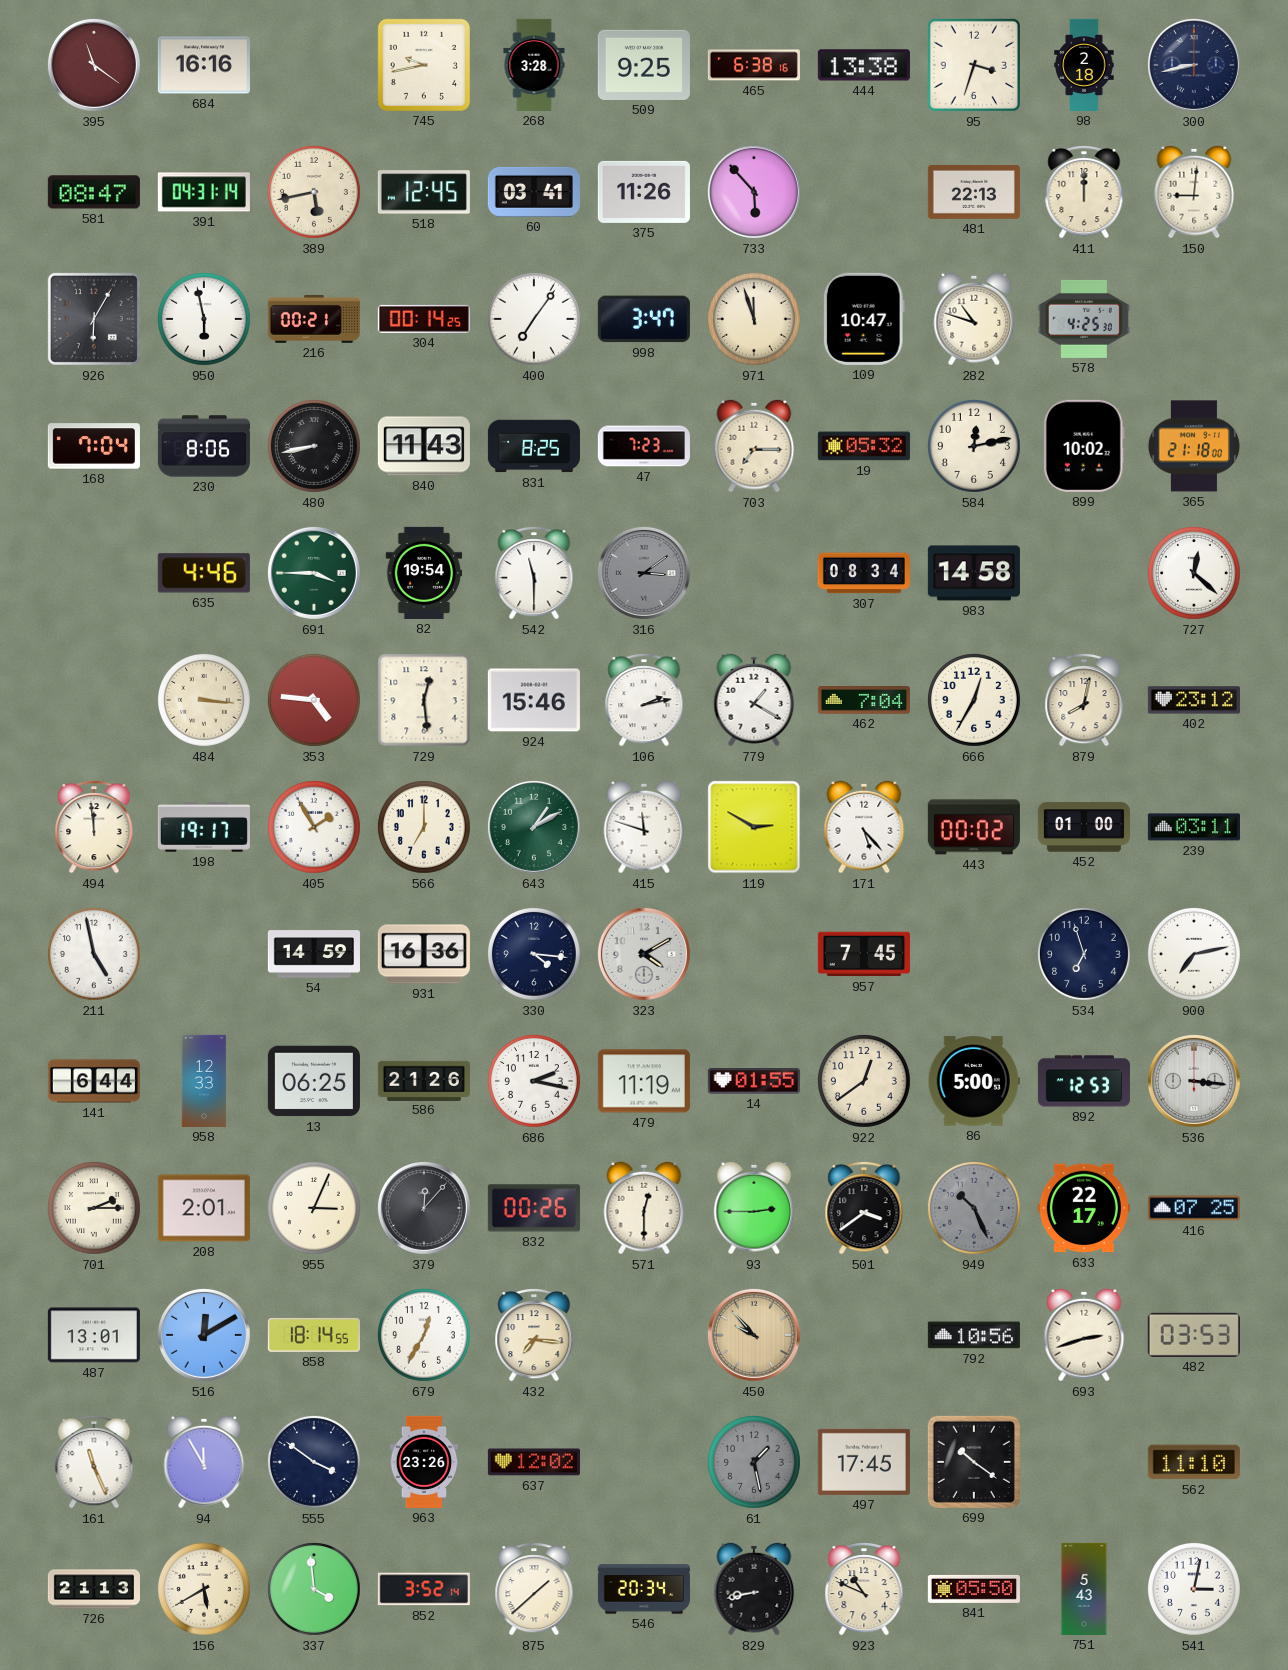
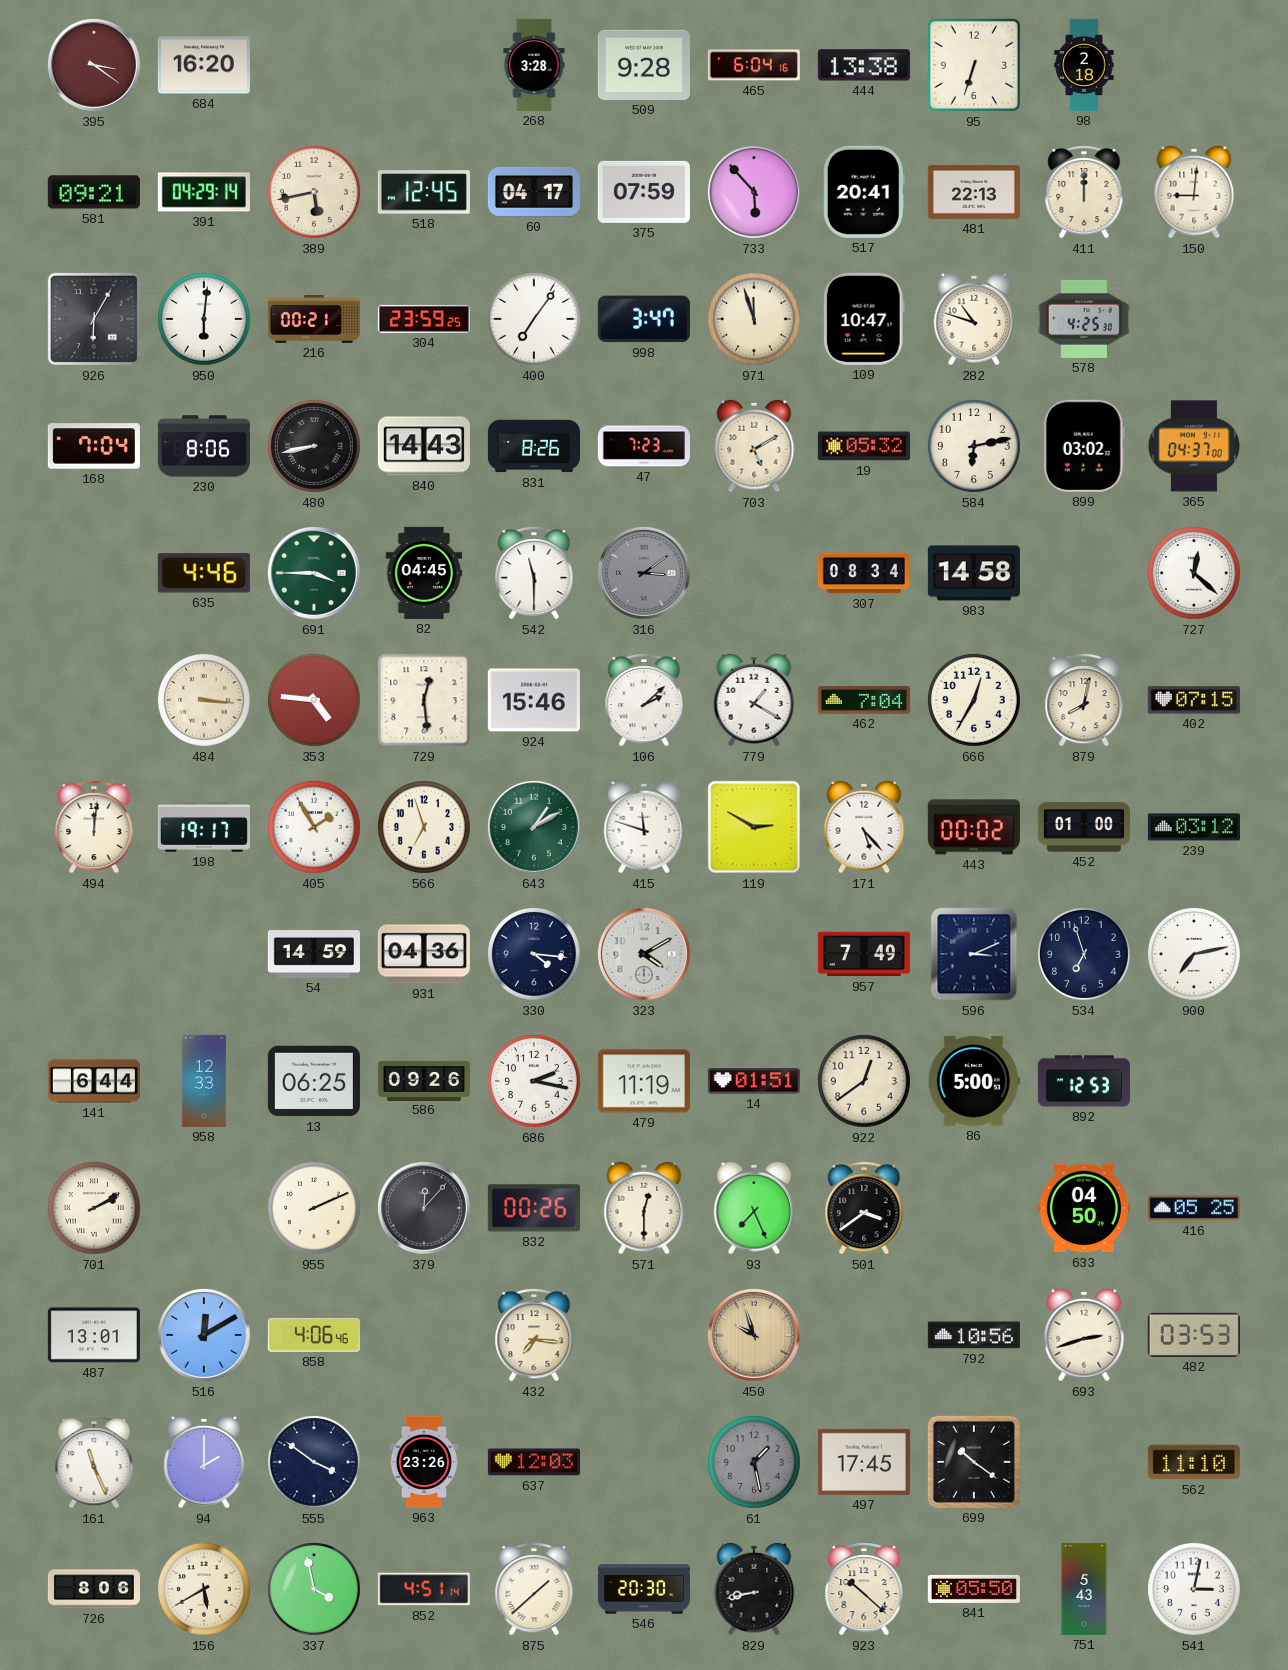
395: 11:21 -> 3:21
684: 16:16 -> 16:20
745: 9:43 -> none
509: 9:25 -> 9:28
465: 6:38 -> 6:04
95: 3:33 -> 6:33
300: 8:43 -> none
581: 08:47 -> 09:21
391: 04:31 -> 04:29
60: 03:41 -> 04:17
375: 11:26 -> 07:59
517: none -> 20:41
950: 5:58 -> 6:01
304: 00:14 -> 23:59
840: 11:43 -> 14:43
831: 8:25 -> 8:26
703: 7:15 -> 5:10
584: 12:13 -> 6:13
899: 10:02 -> 03:02
365: 21:18 -> 04:37
82: 19:54 -> 04:45
106: 2:13 -> 2:08
402: 23:12 -> 07:15
494: 11:59 -> 12:01
566: 7:00 -> 6:57
239: 03:11 -> 03:12
211: 4:58 -> none
931: 16:36 -> 04:36
957: 7:45 -> 7:49
596: none -> 3:11
586: 21:26 -> 09:26
14: 01:55 -> 01:51
536: 3:16 -> none
701: 2:15 -> 2:10
208: 2:01 -> none
955: 3:04 -> 2:11
93: 2:45 -> 7:26
949: 10:26 -> none
633: 22:17 -> 04:50
416: 07:25 -> 05:25
858: 18:14 -> 4:06
679: 12:35 -> none
450: 9:53 -> 9:57
94: 11:55 -> 2:00
637: 12:02 -> 12:03
726: 21:13 -> 8:06
337: 3:59 -> 3:58
852: 3:52 -> 4:51
546: 20:34 -> 20:30
923: 10:49 -> 10:22
